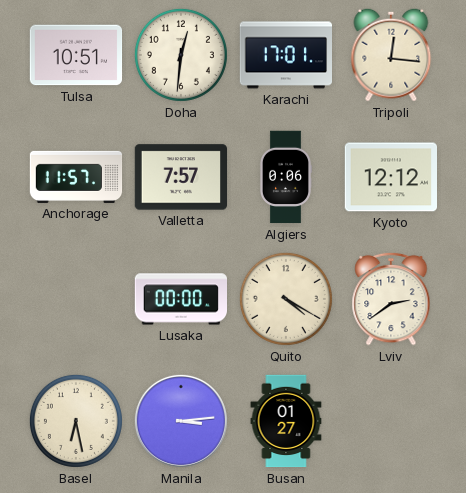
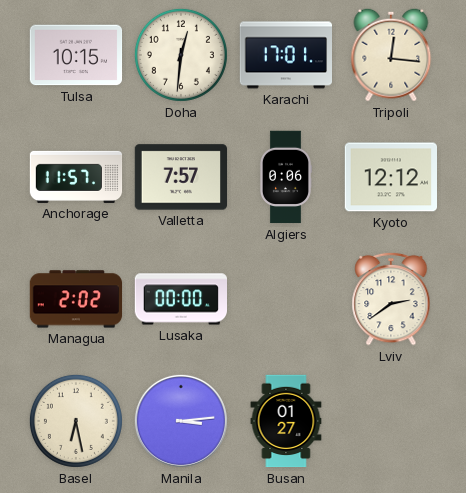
Tulsa: 10:51 -> 10:15
Managua: none -> 2:02
Quito: 4:20 -> none
